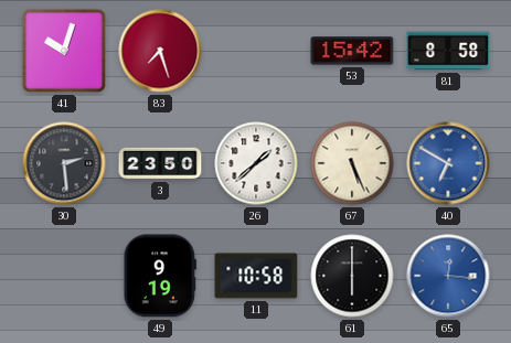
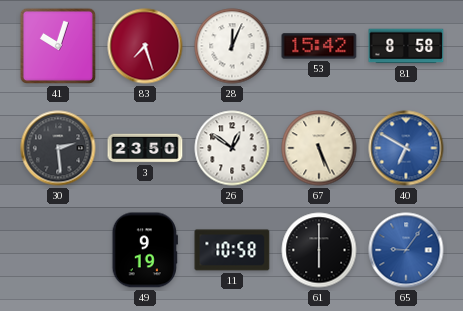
28: none -> 12:04
26: 1:38 -> 12:51
65: 12:16 -> 9:06
